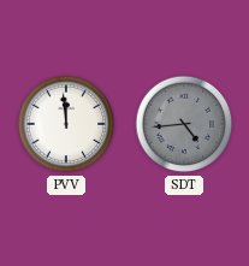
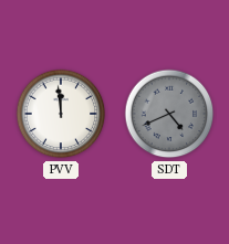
SDT: 4:44 -> 4:41
